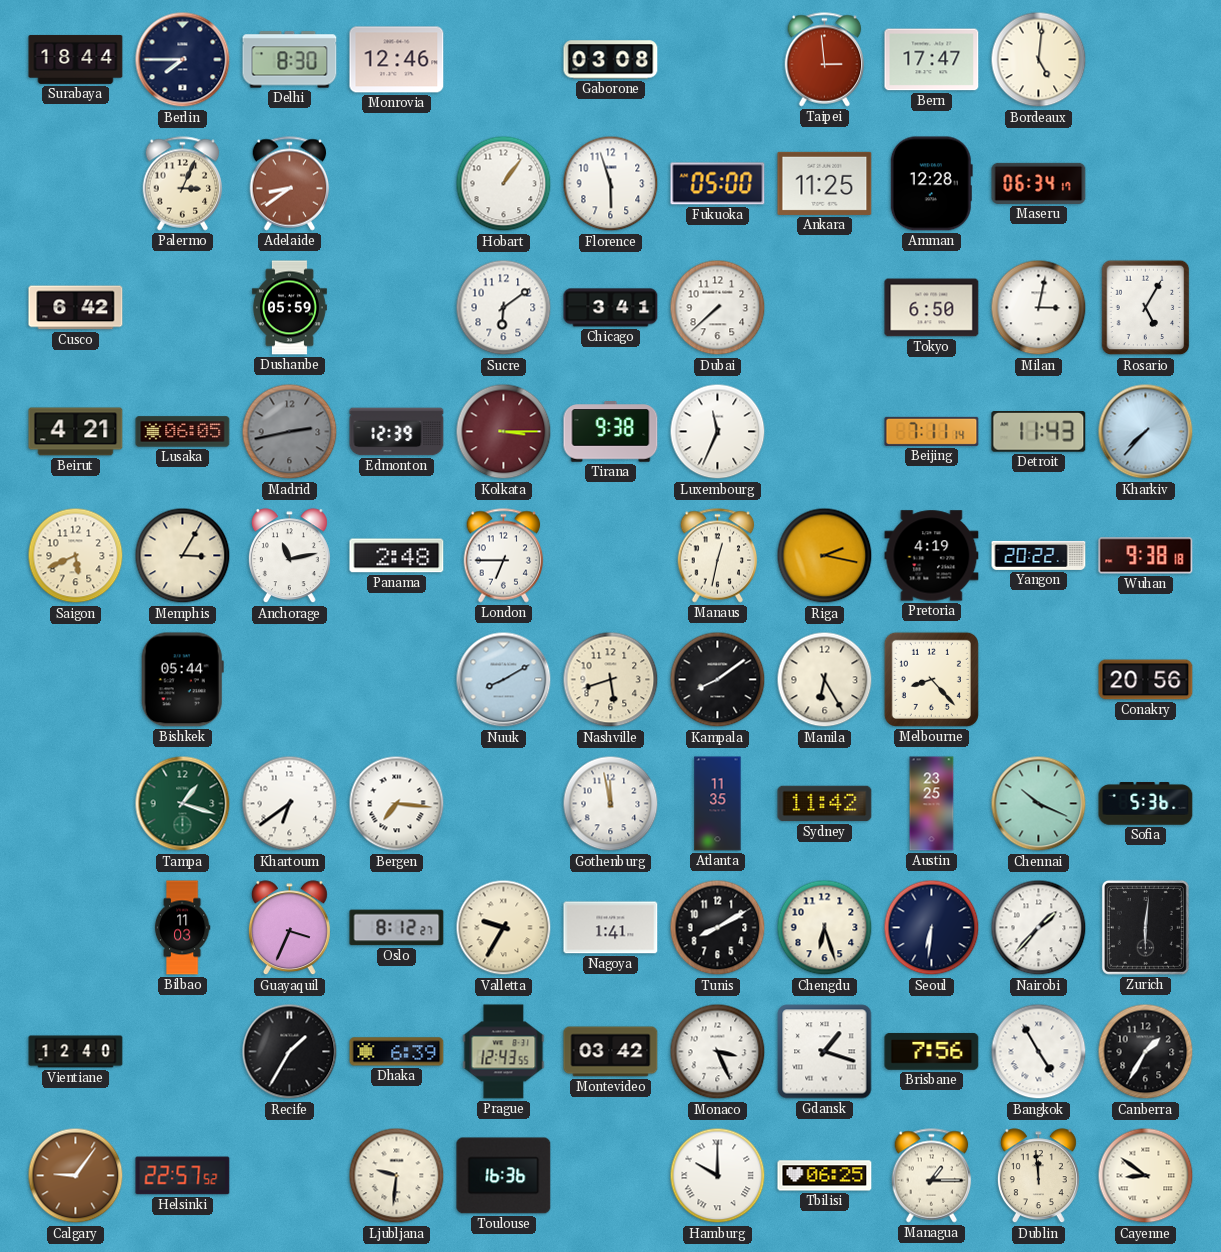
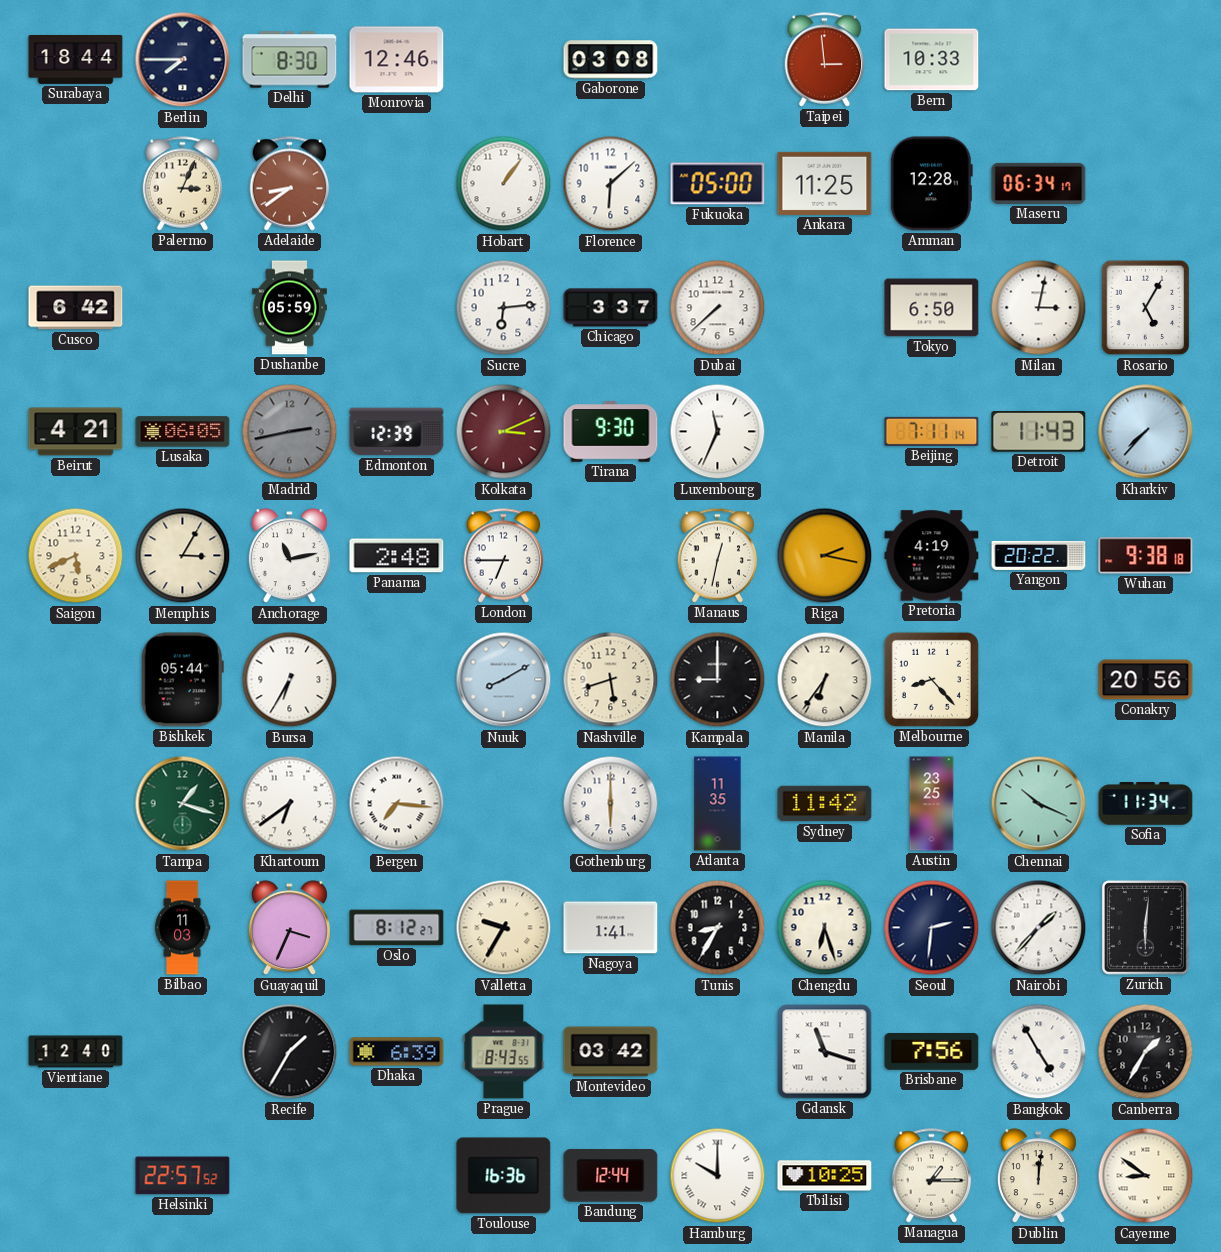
Bern: 17:47 -> 10:33
Bordeaux: 5:01 -> none
Florence: 5:57 -> 6:08
Sucre: 6:09 -> 6:14
Chicago: 3:41 -> 3:37
Kolkata: 3:15 -> 3:11
Tirana: 9:38 -> 9:30
Bursa: none -> 6:35
Kampala: 8:09 -> 9:00
Manila: 6:25 -> 6:36
Gothenburg: 11:58 -> 6:00
Sofia: 5:36 -> 11:34
Tunis: 8:10 -> 8:35
Seoul: 6:31 -> 2:31
Prague: 12:43 -> 8:43
Monaco: 3:26 -> none
Gdansk: 1:18 -> 11:18
Calgary: 9:06 -> none
Ljubljana: 9:31 -> none
Bandung: none -> 12:44
Tbilisi: 06:25 -> 10:25
Dublin: 11:59 -> 12:01
